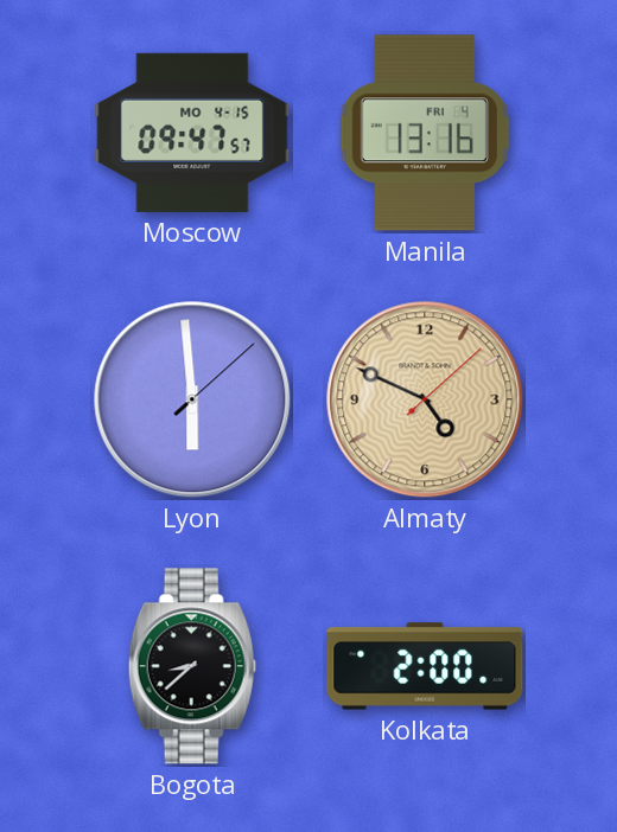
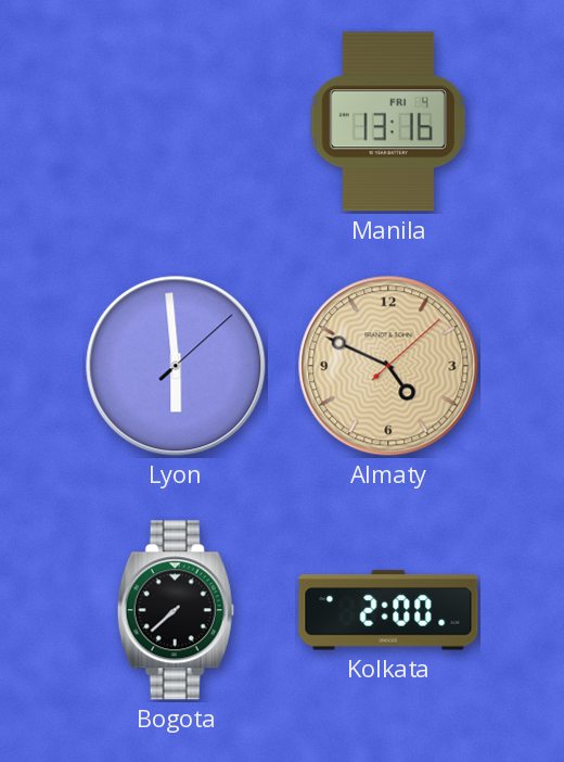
Moscow: 09:47 -> none
Bogota: 8:38 -> 7:38
